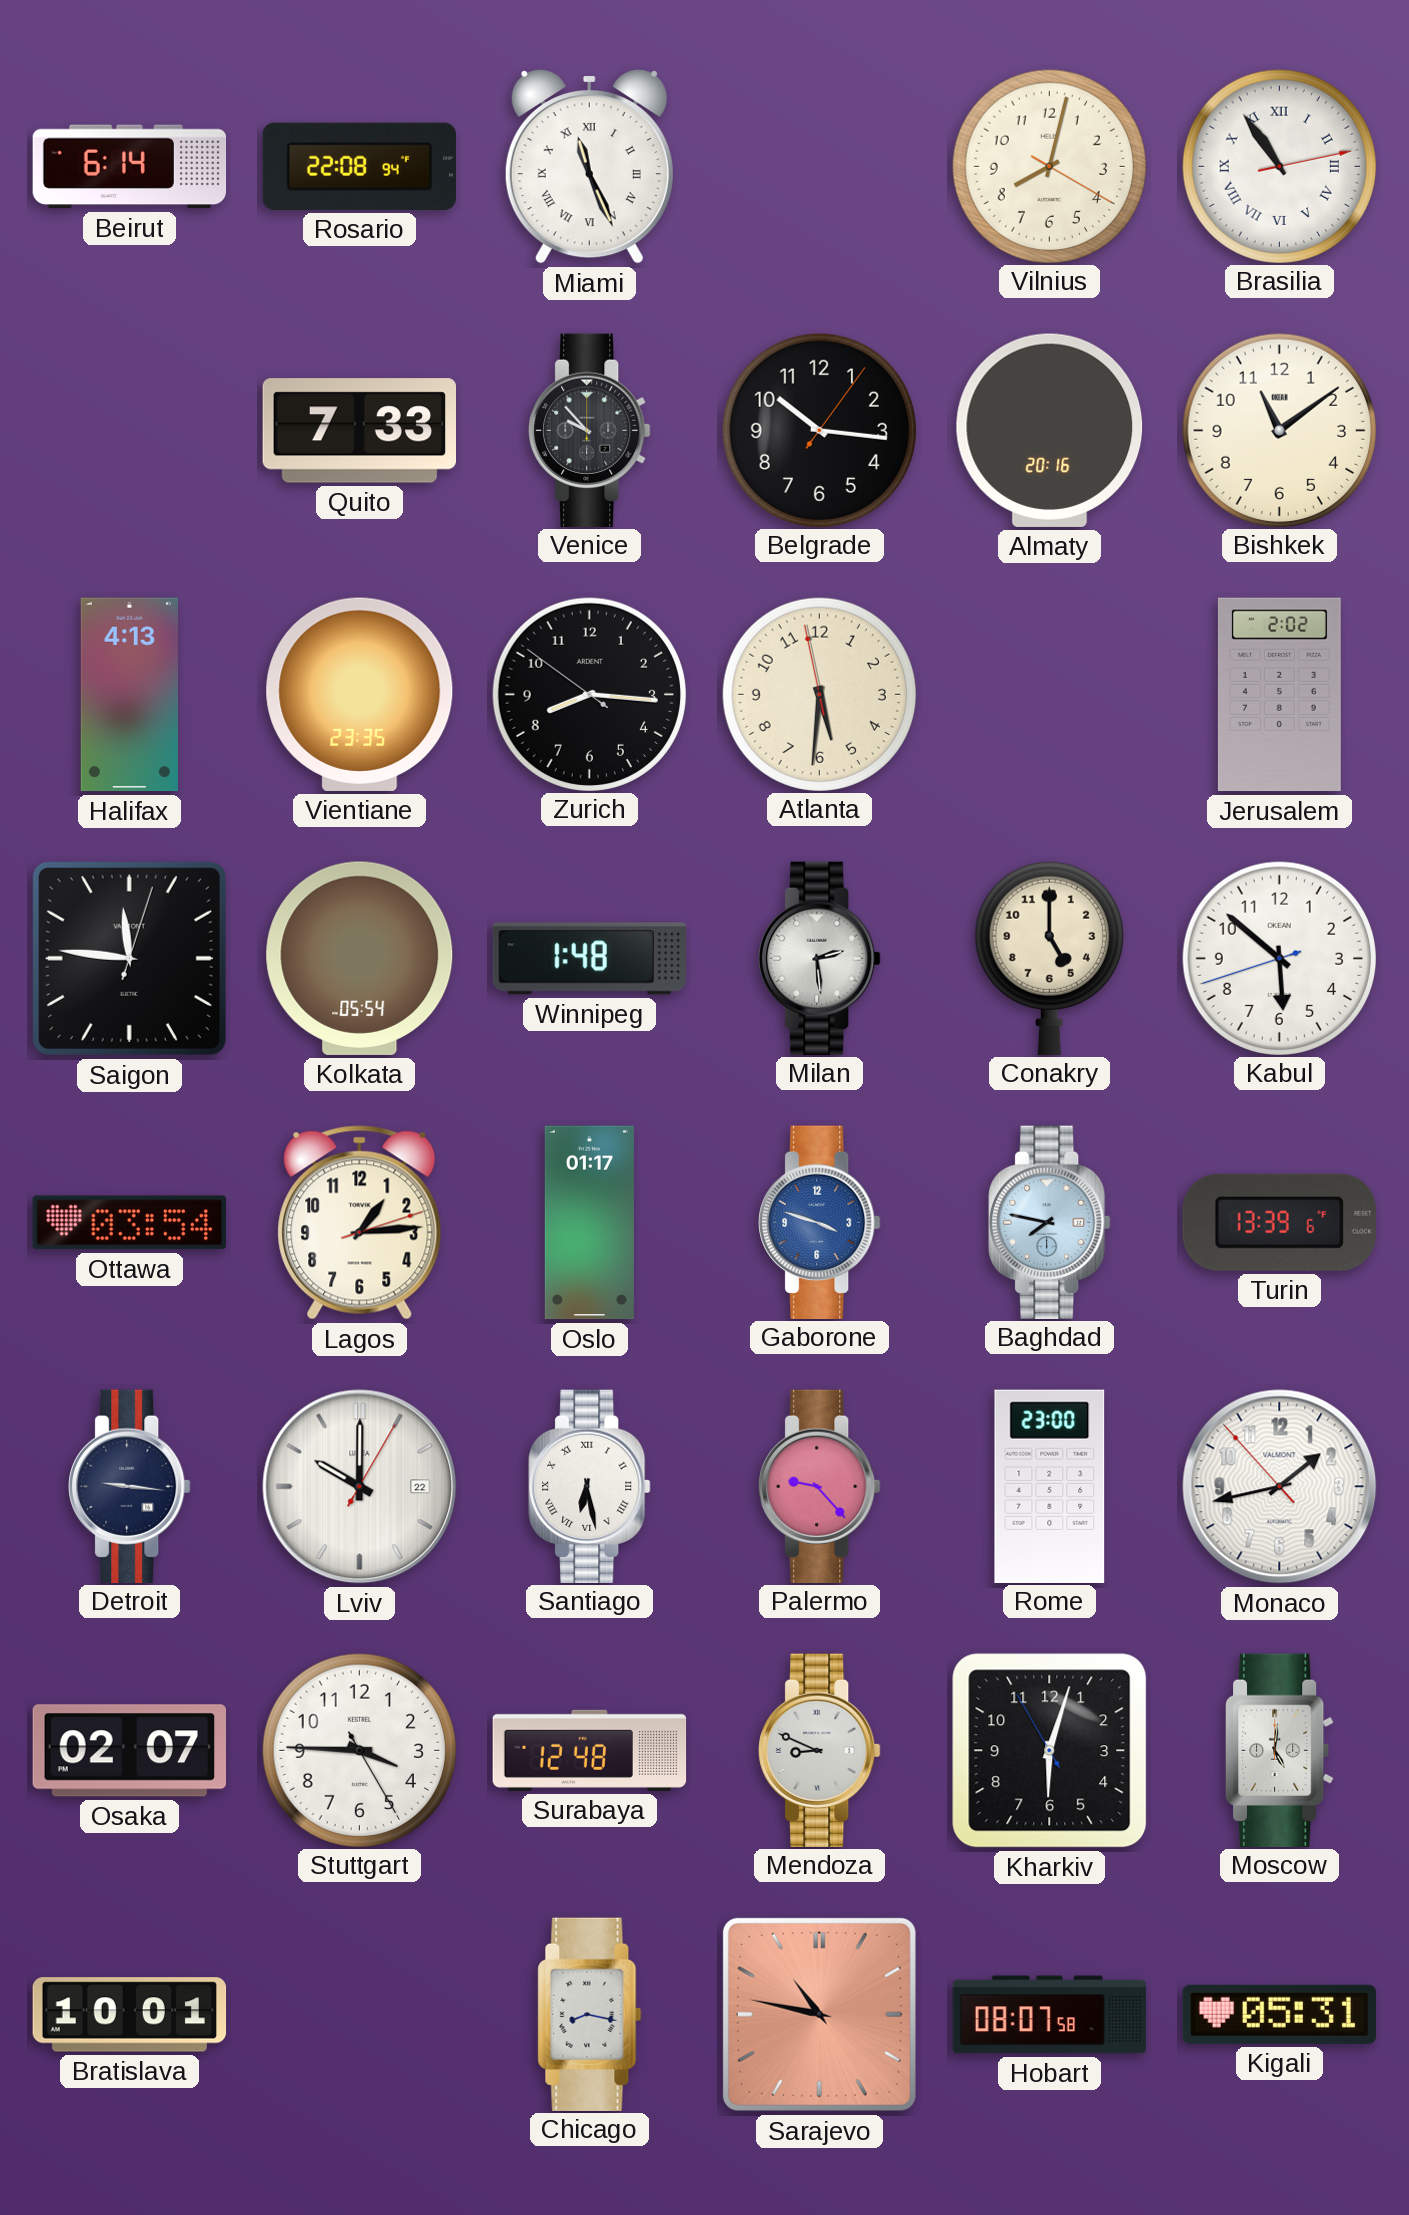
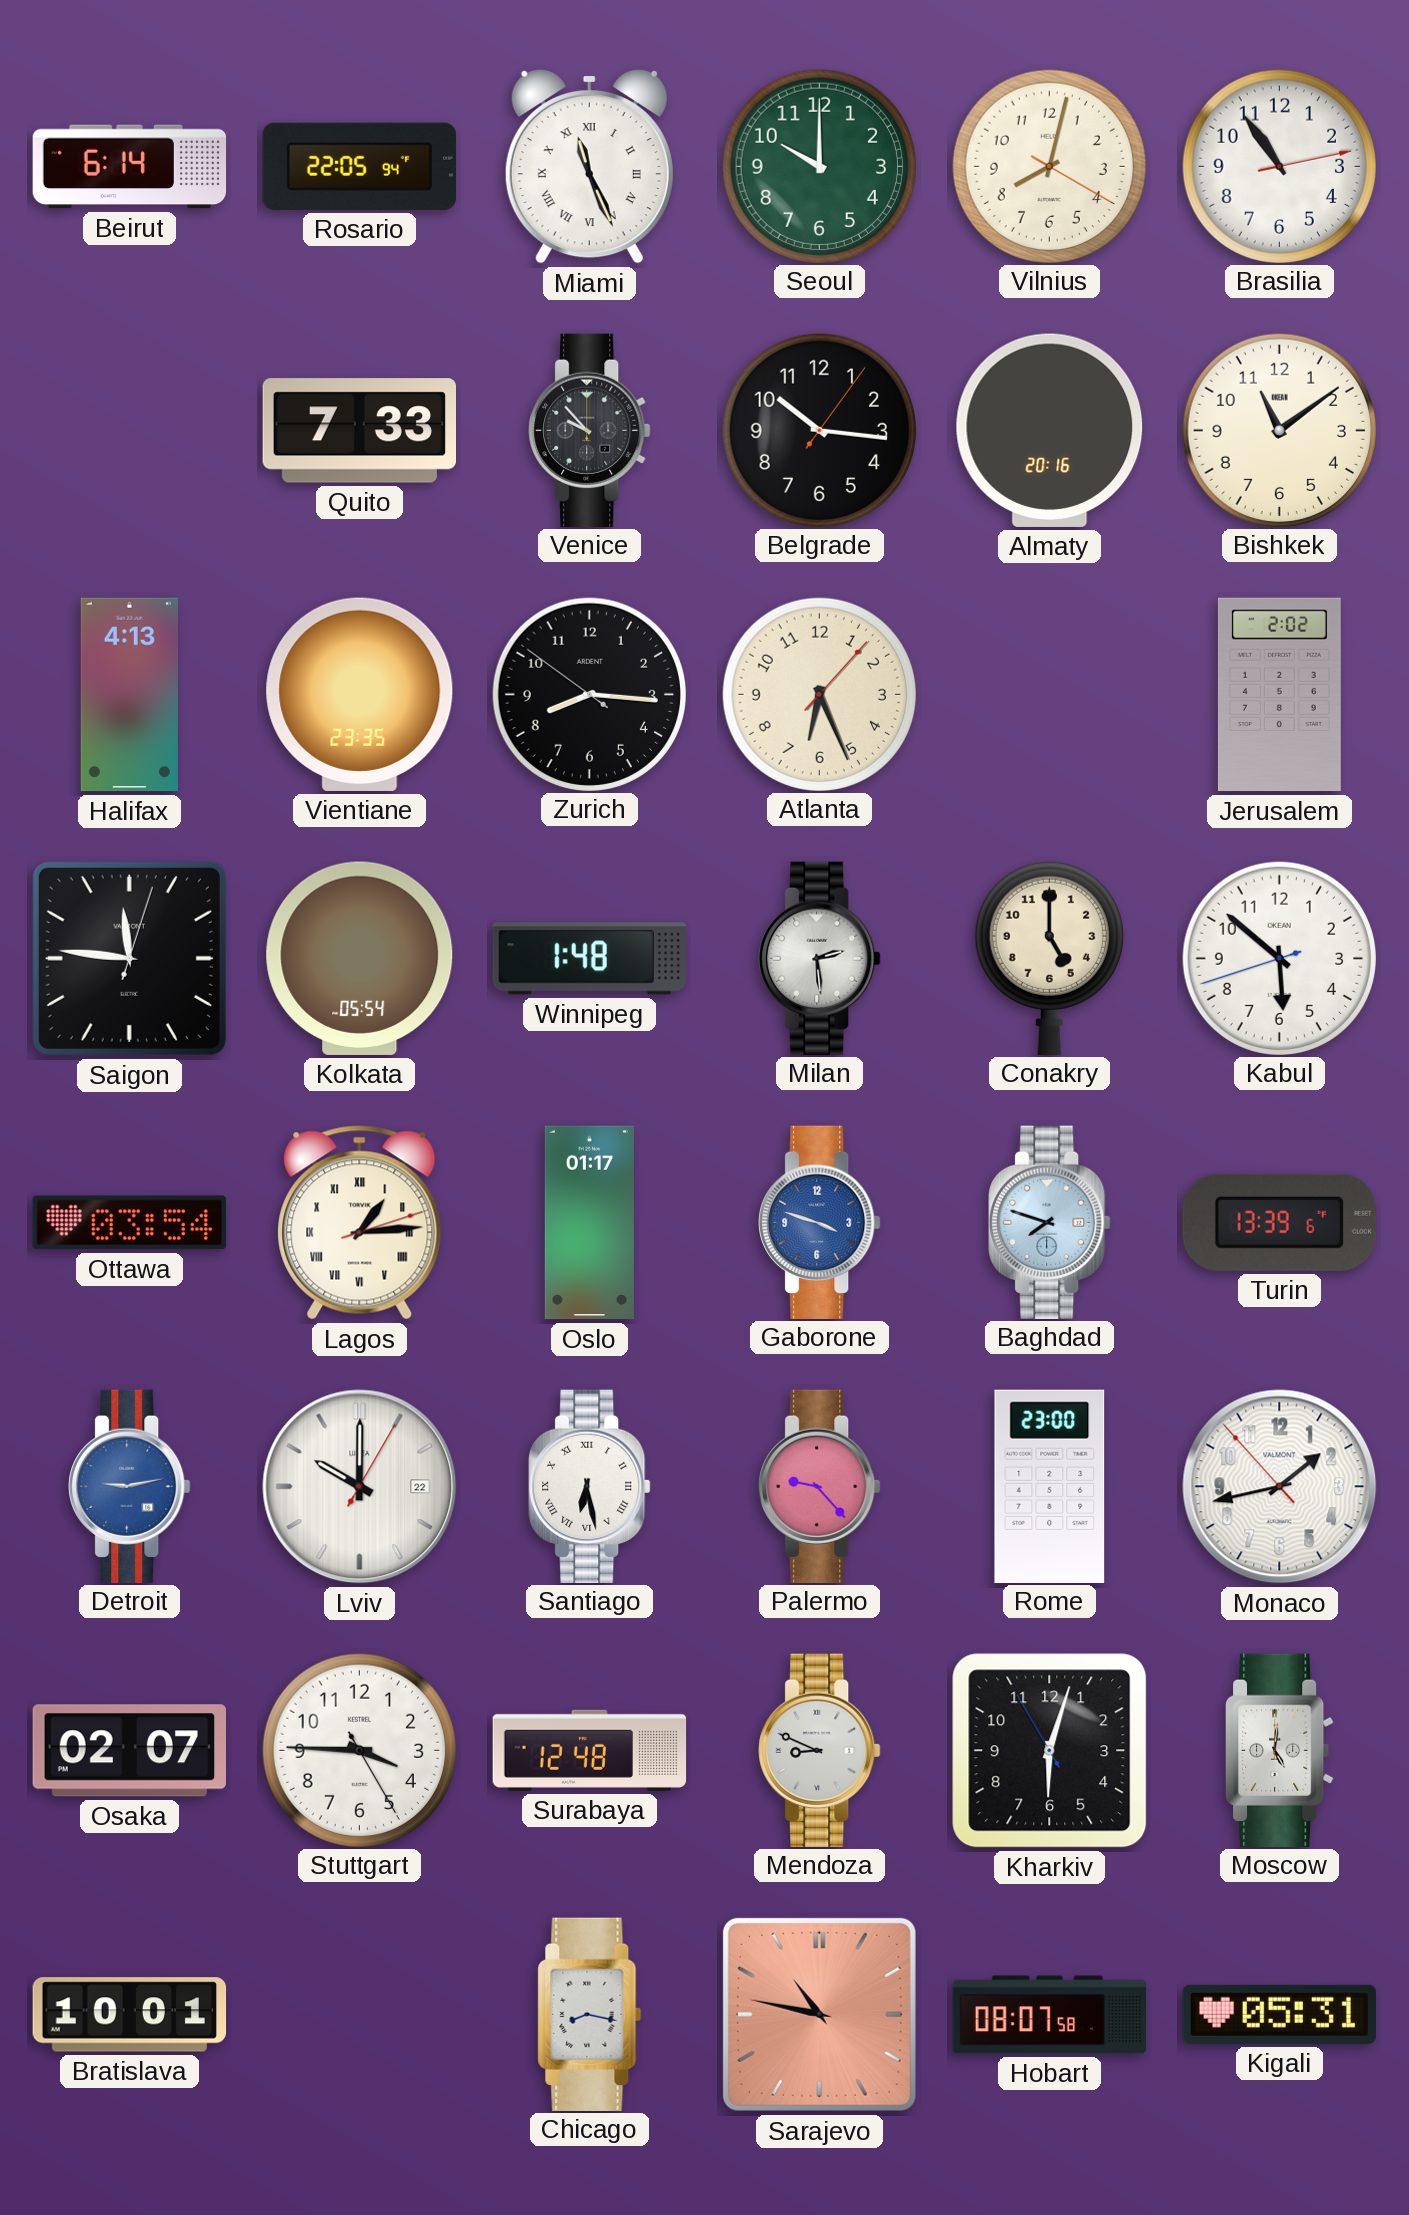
Rosario: 22:08 -> 22:05
Seoul: none -> 10:00
Brasilia numerals: Roman -> Arabic
Atlanta: 5:30 -> 6:26
Lagos numerals: Arabic -> Roman
Baghdad: 7:47 -> 7:48
Detroit: 9:16 -> 9:13
Detroit dial: navy -> blue
